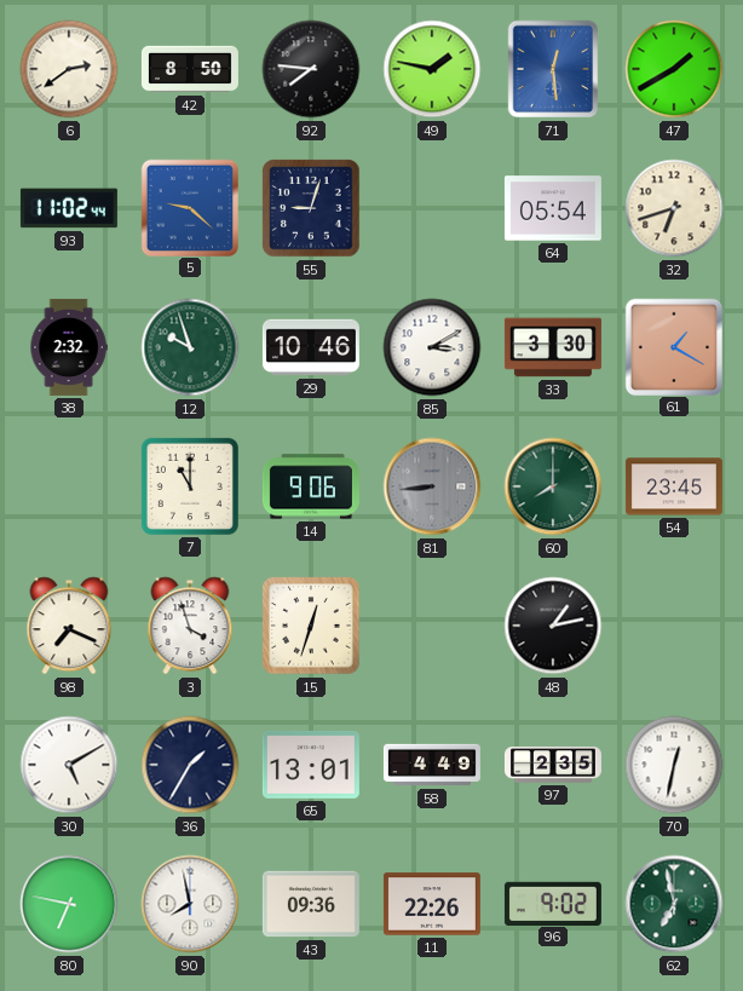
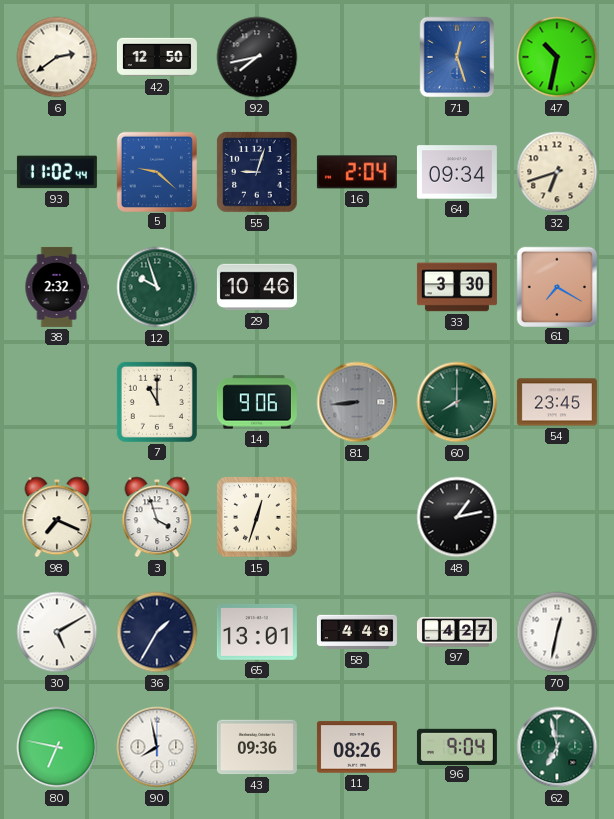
42: 8:50 -> 12:50
92: 7:46 -> 7:43
49: 1:47 -> none
71: 12:29 -> 12:27
47: 1:40 -> 10:32
16: none -> 2:04
64: 05:54 -> 09:34
85: 3:10 -> none
61: 1:20 -> 7:20
97: 2:35 -> 4:27
11: 22:26 -> 08:26
96: 9:02 -> 9:04
